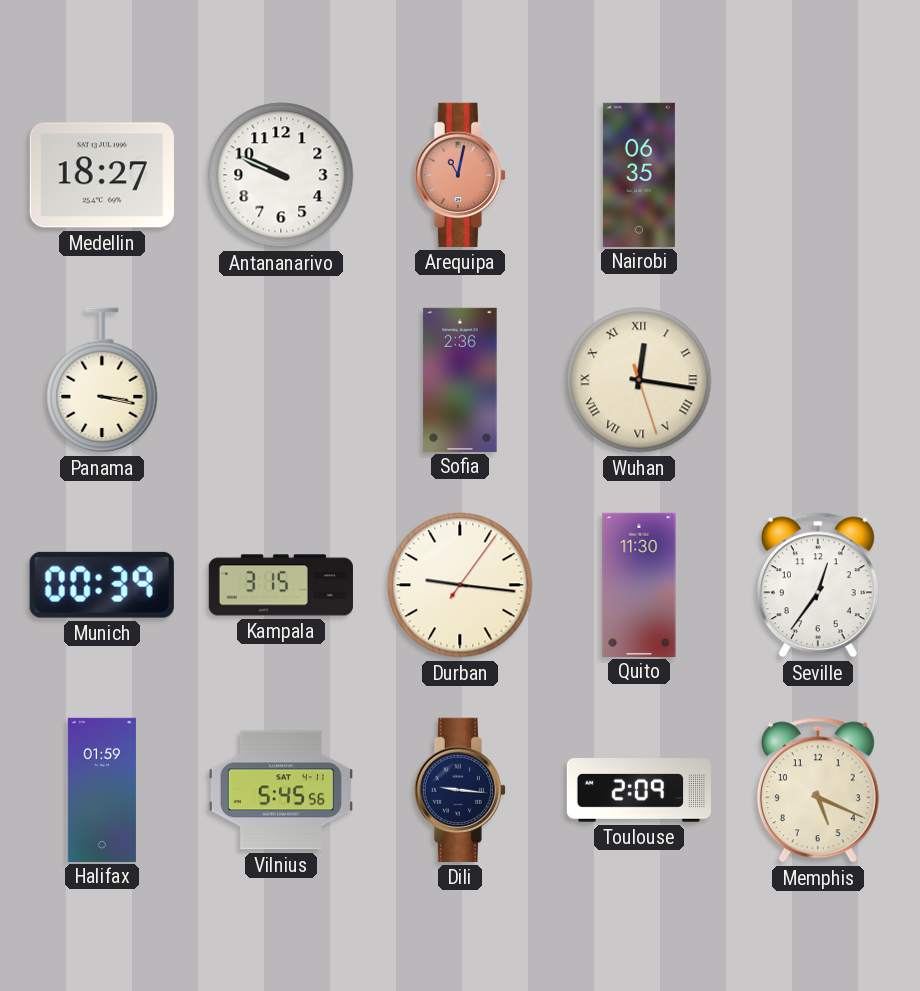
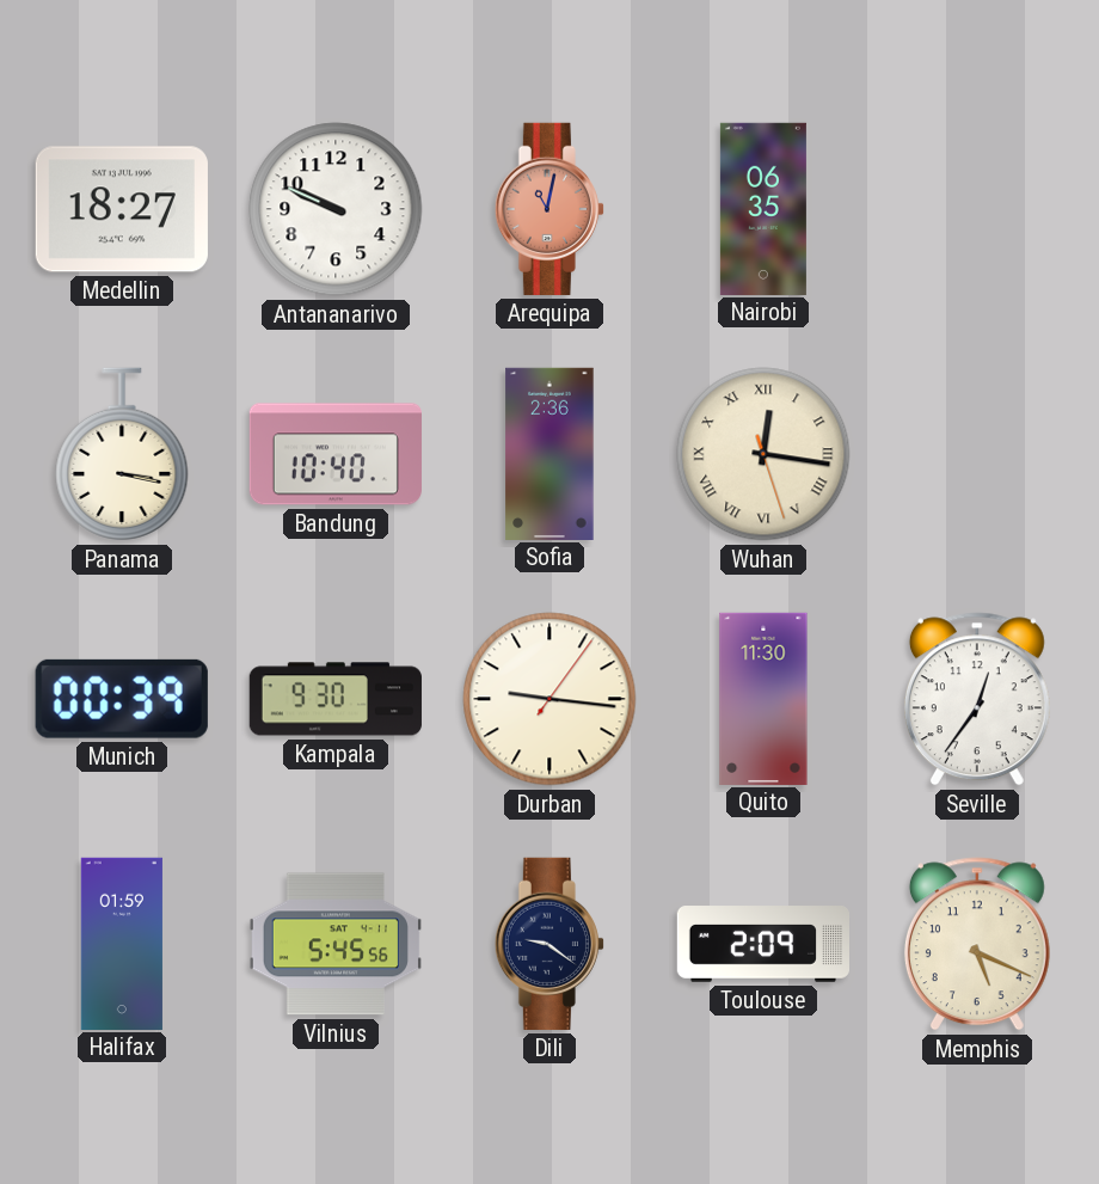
Bandung: none -> 10:40
Kampala: 3:15 -> 9:30
Dili: 9:16 -> 9:21
